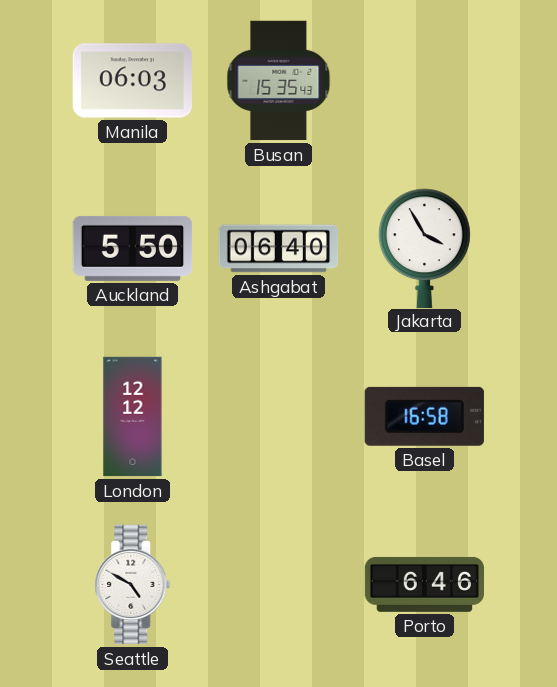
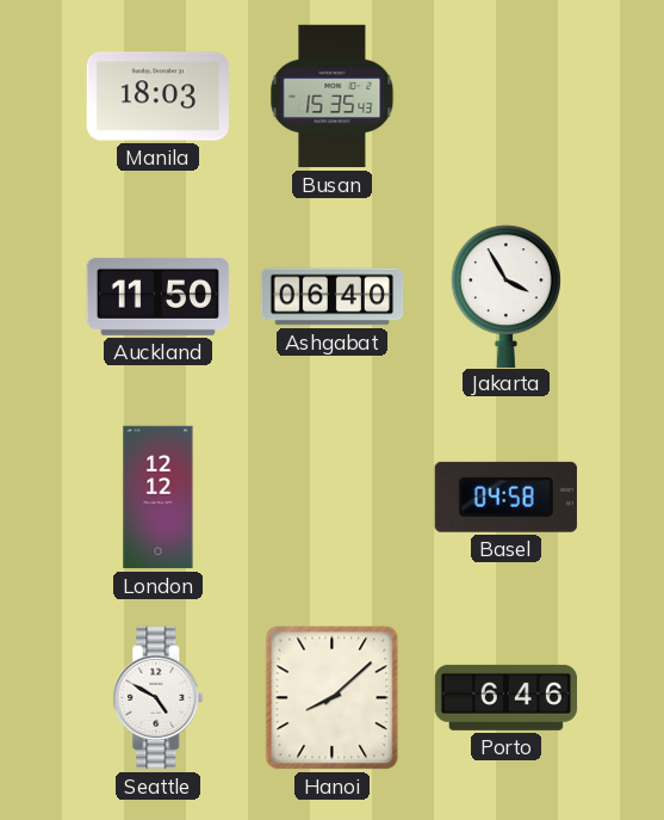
Manila: 06:03 -> 18:03
Auckland: 5:50 -> 11:50
Basel: 16:58 -> 04:58
Hanoi: none -> 8:08
